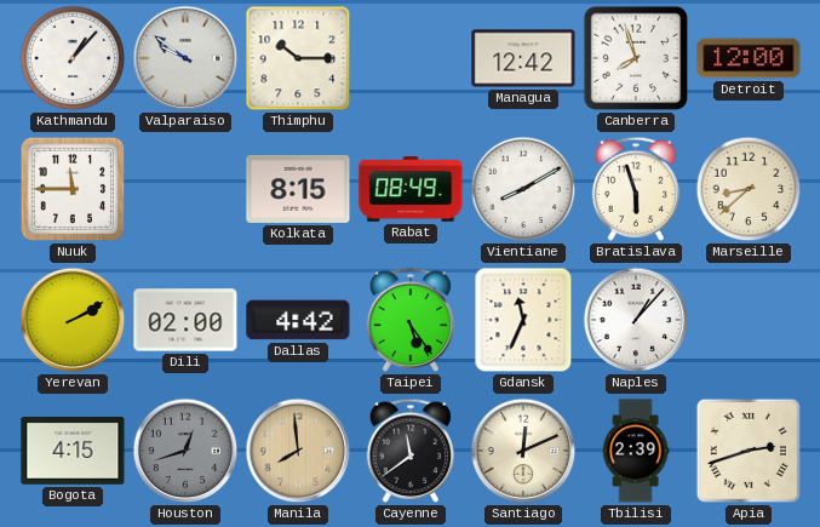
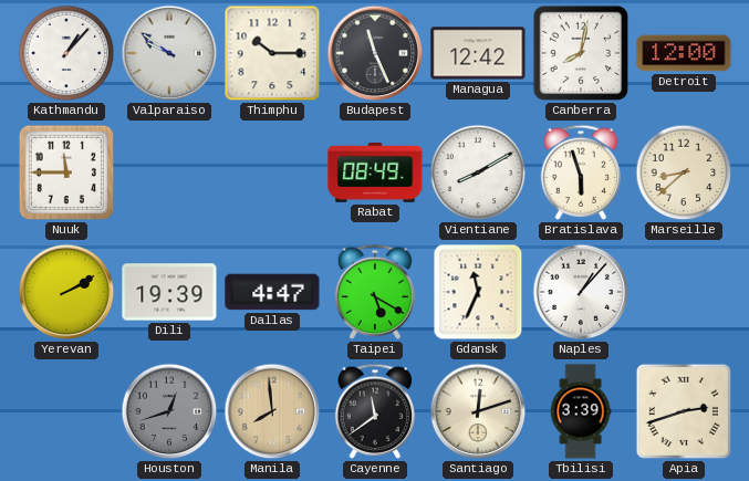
Budapest: none -> 11:26
Canberra: 7:57 -> 8:02
Kolkata: 8:15 -> none
Dili: 02:00 -> 19:39
Dallas: 4:42 -> 4:47
Taipei: 5:24 -> 5:20
Bogota: 4:15 -> none
Santiago: 12:11 -> 12:12
Tbilisi: 2:39 -> 3:39
